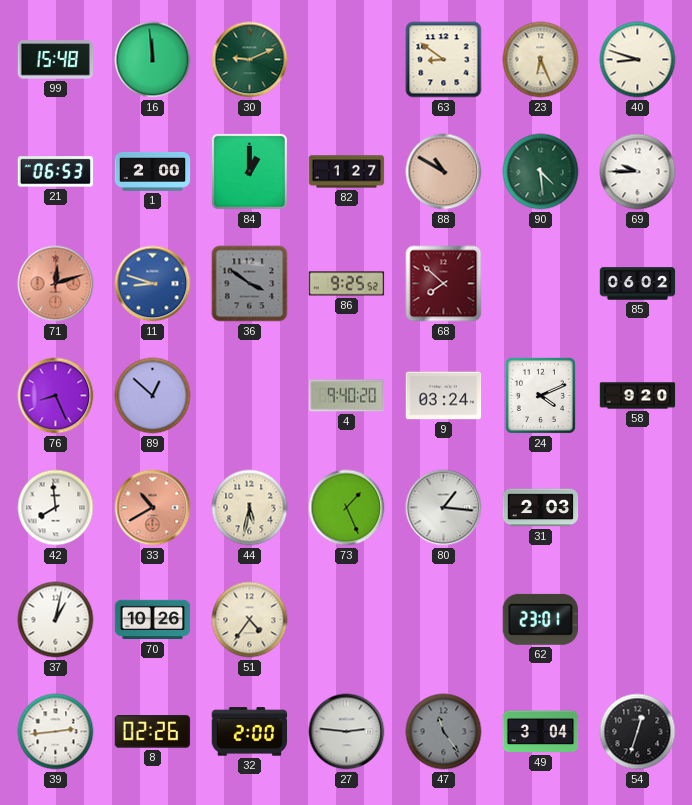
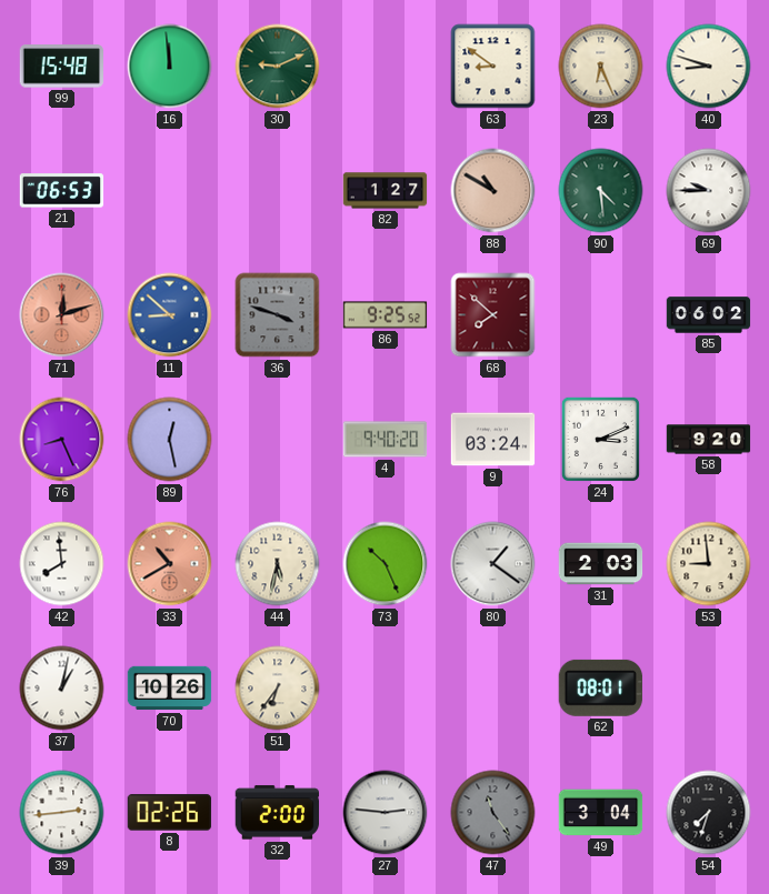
1: 2:00 -> none
84: 1:00 -> none
11: 8:48 -> 8:52
36: 3:51 -> 3:48
89: 12:52 -> 12:28
24: 4:11 -> 3:11
73: 1:26 -> 10:26
80: 1:16 -> 1:21
53: none -> 8:59
51: 4:36 -> 6:36
62: 23:01 -> 08:01
54: 12:33 -> 7:33
